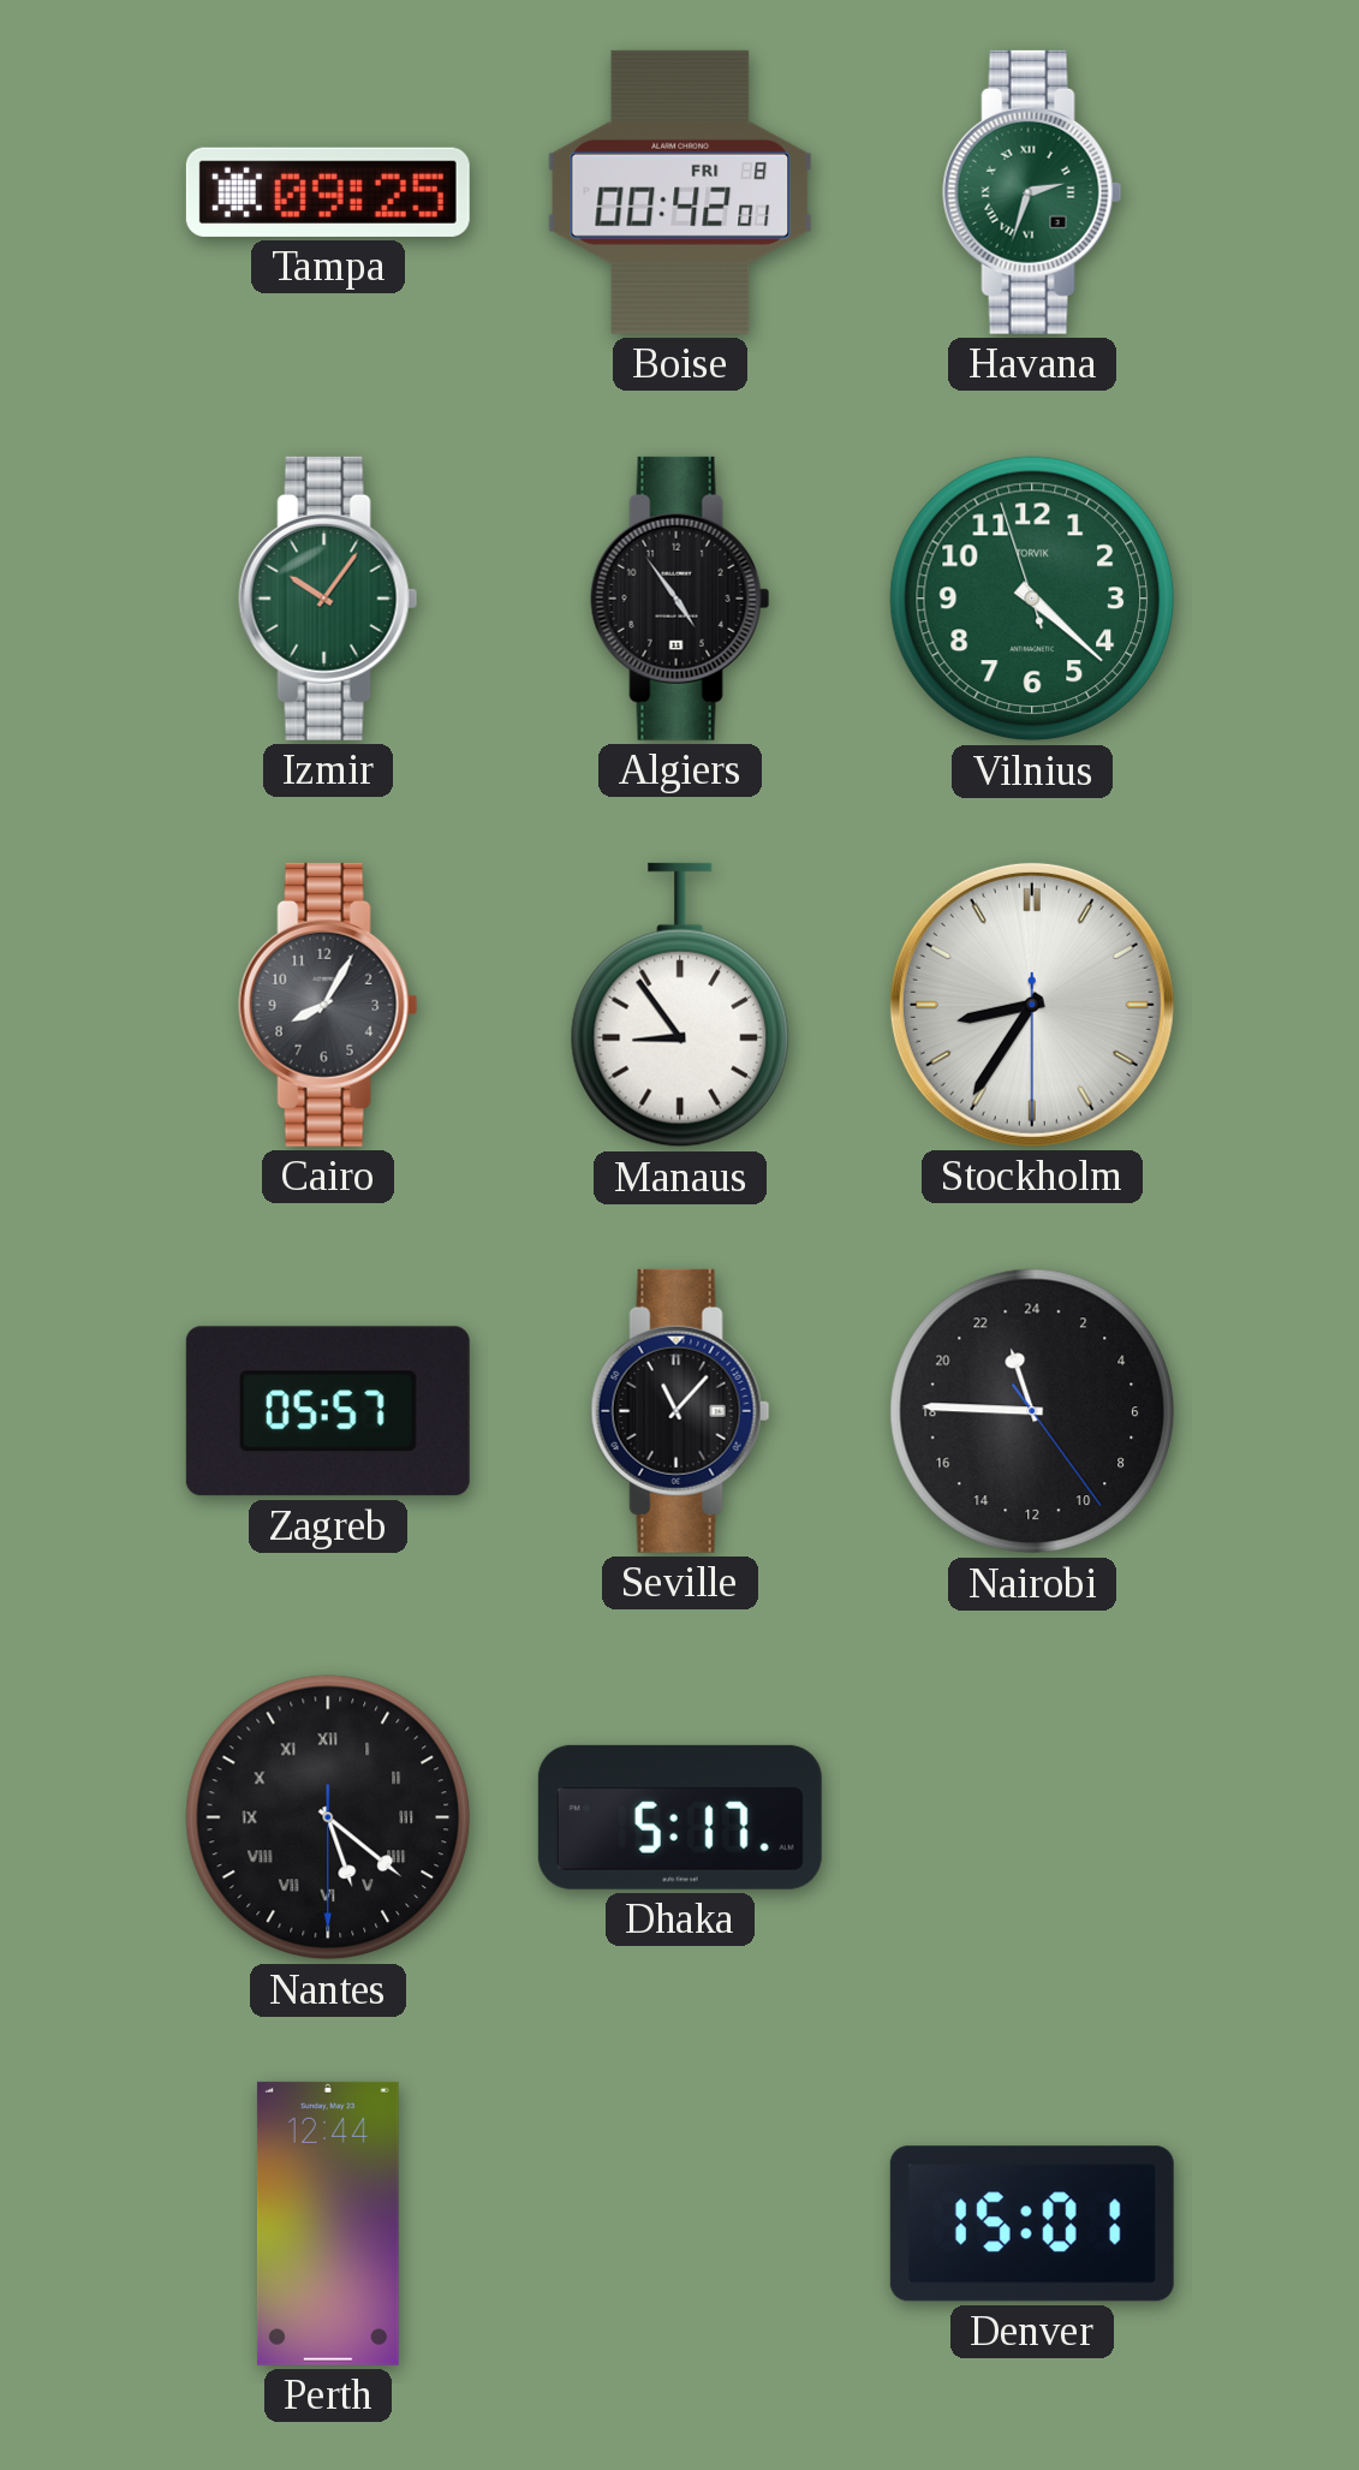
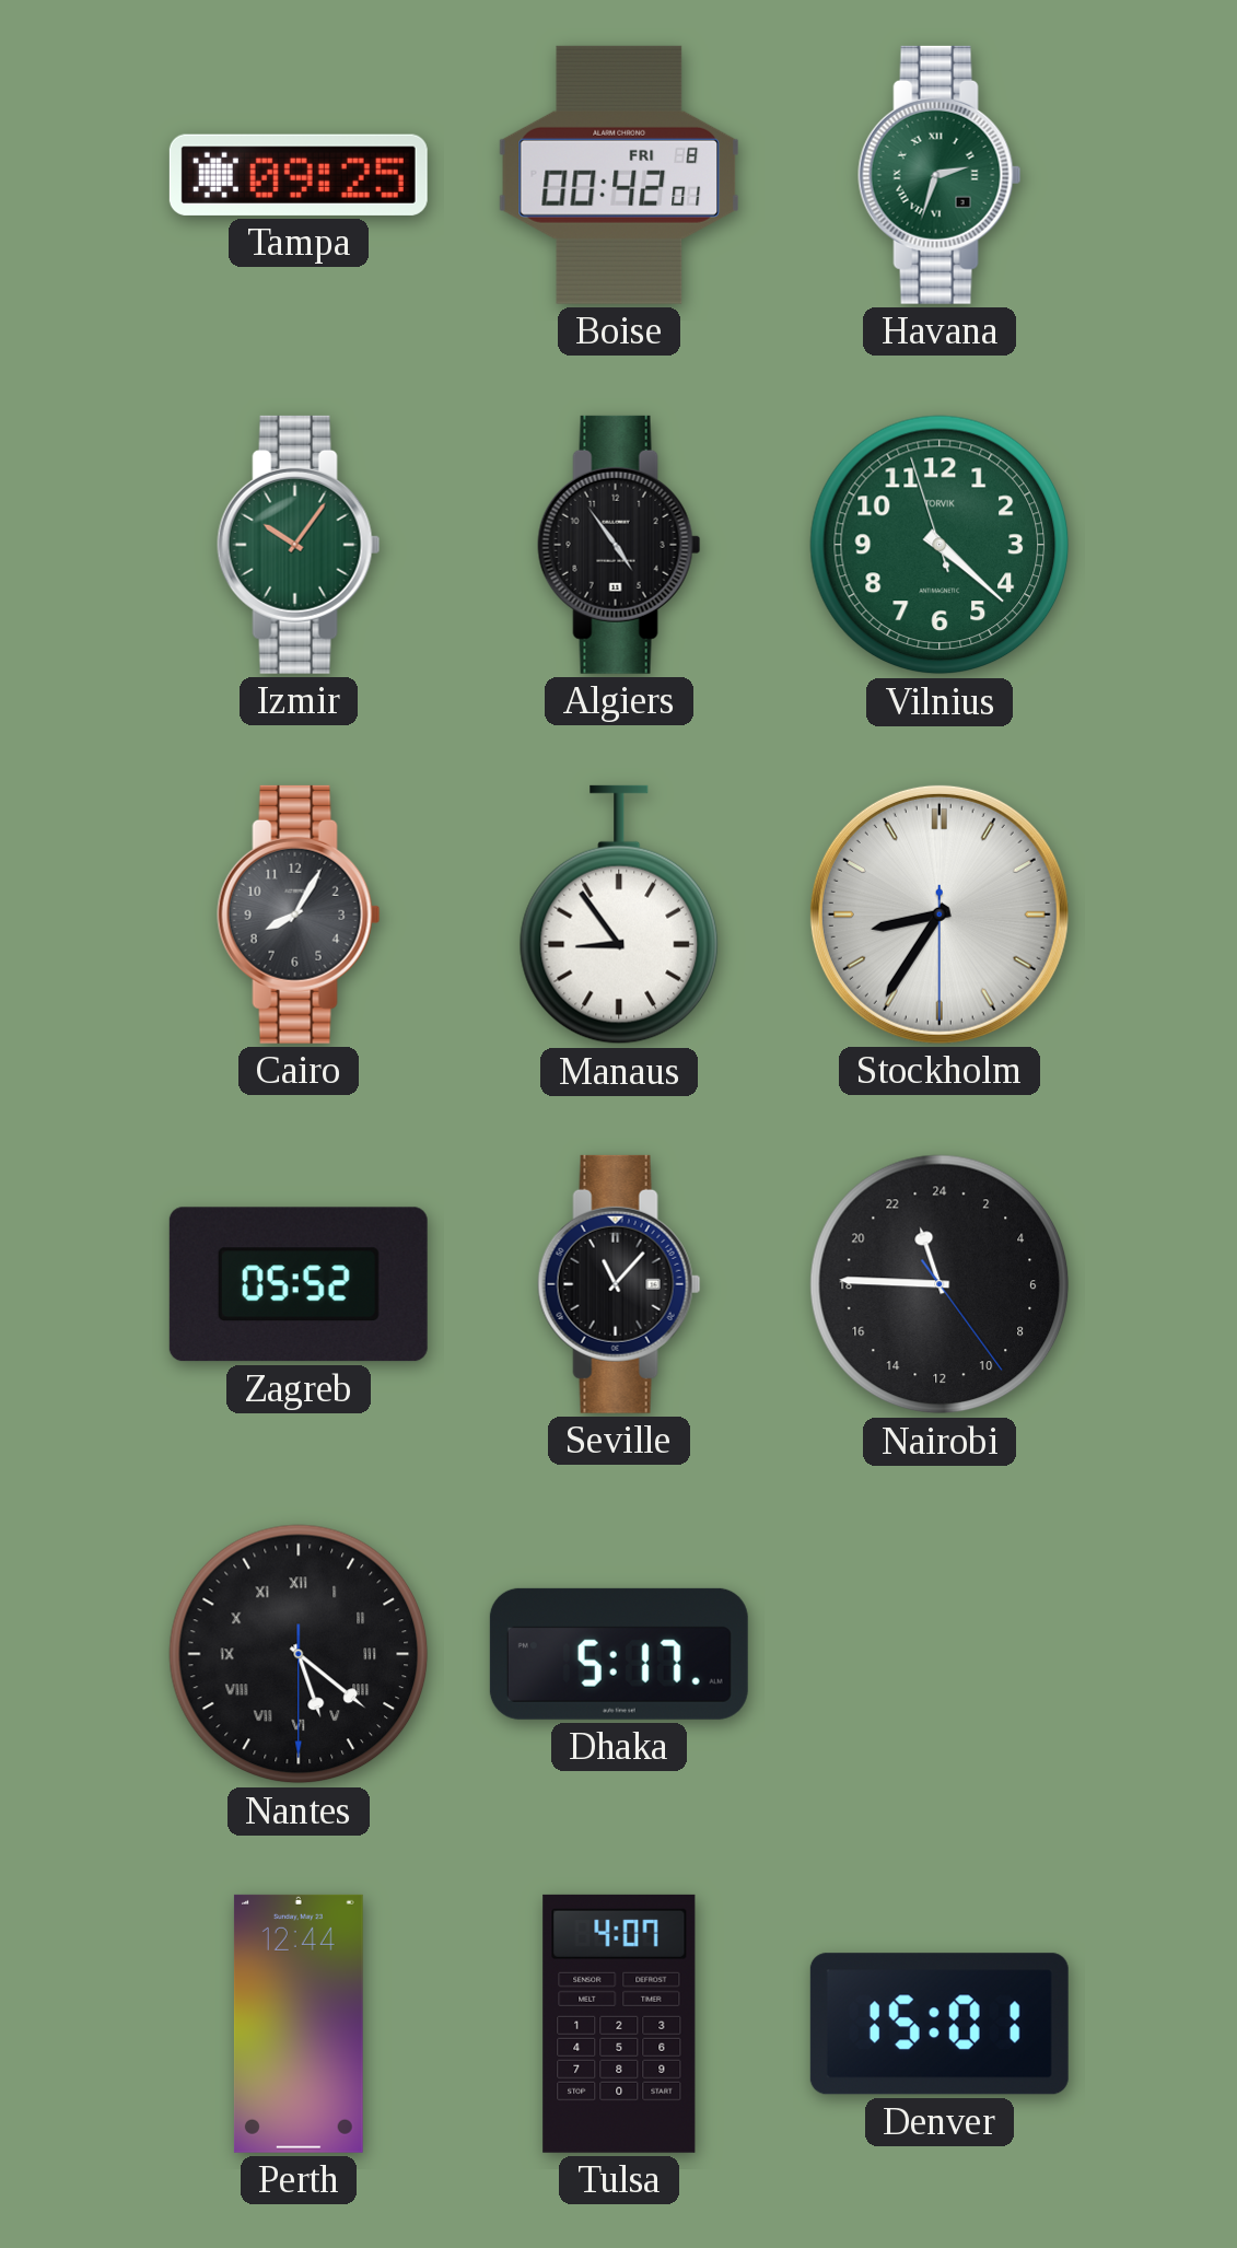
Zagreb: 05:57 -> 05:52
Tulsa: none -> 4:07
